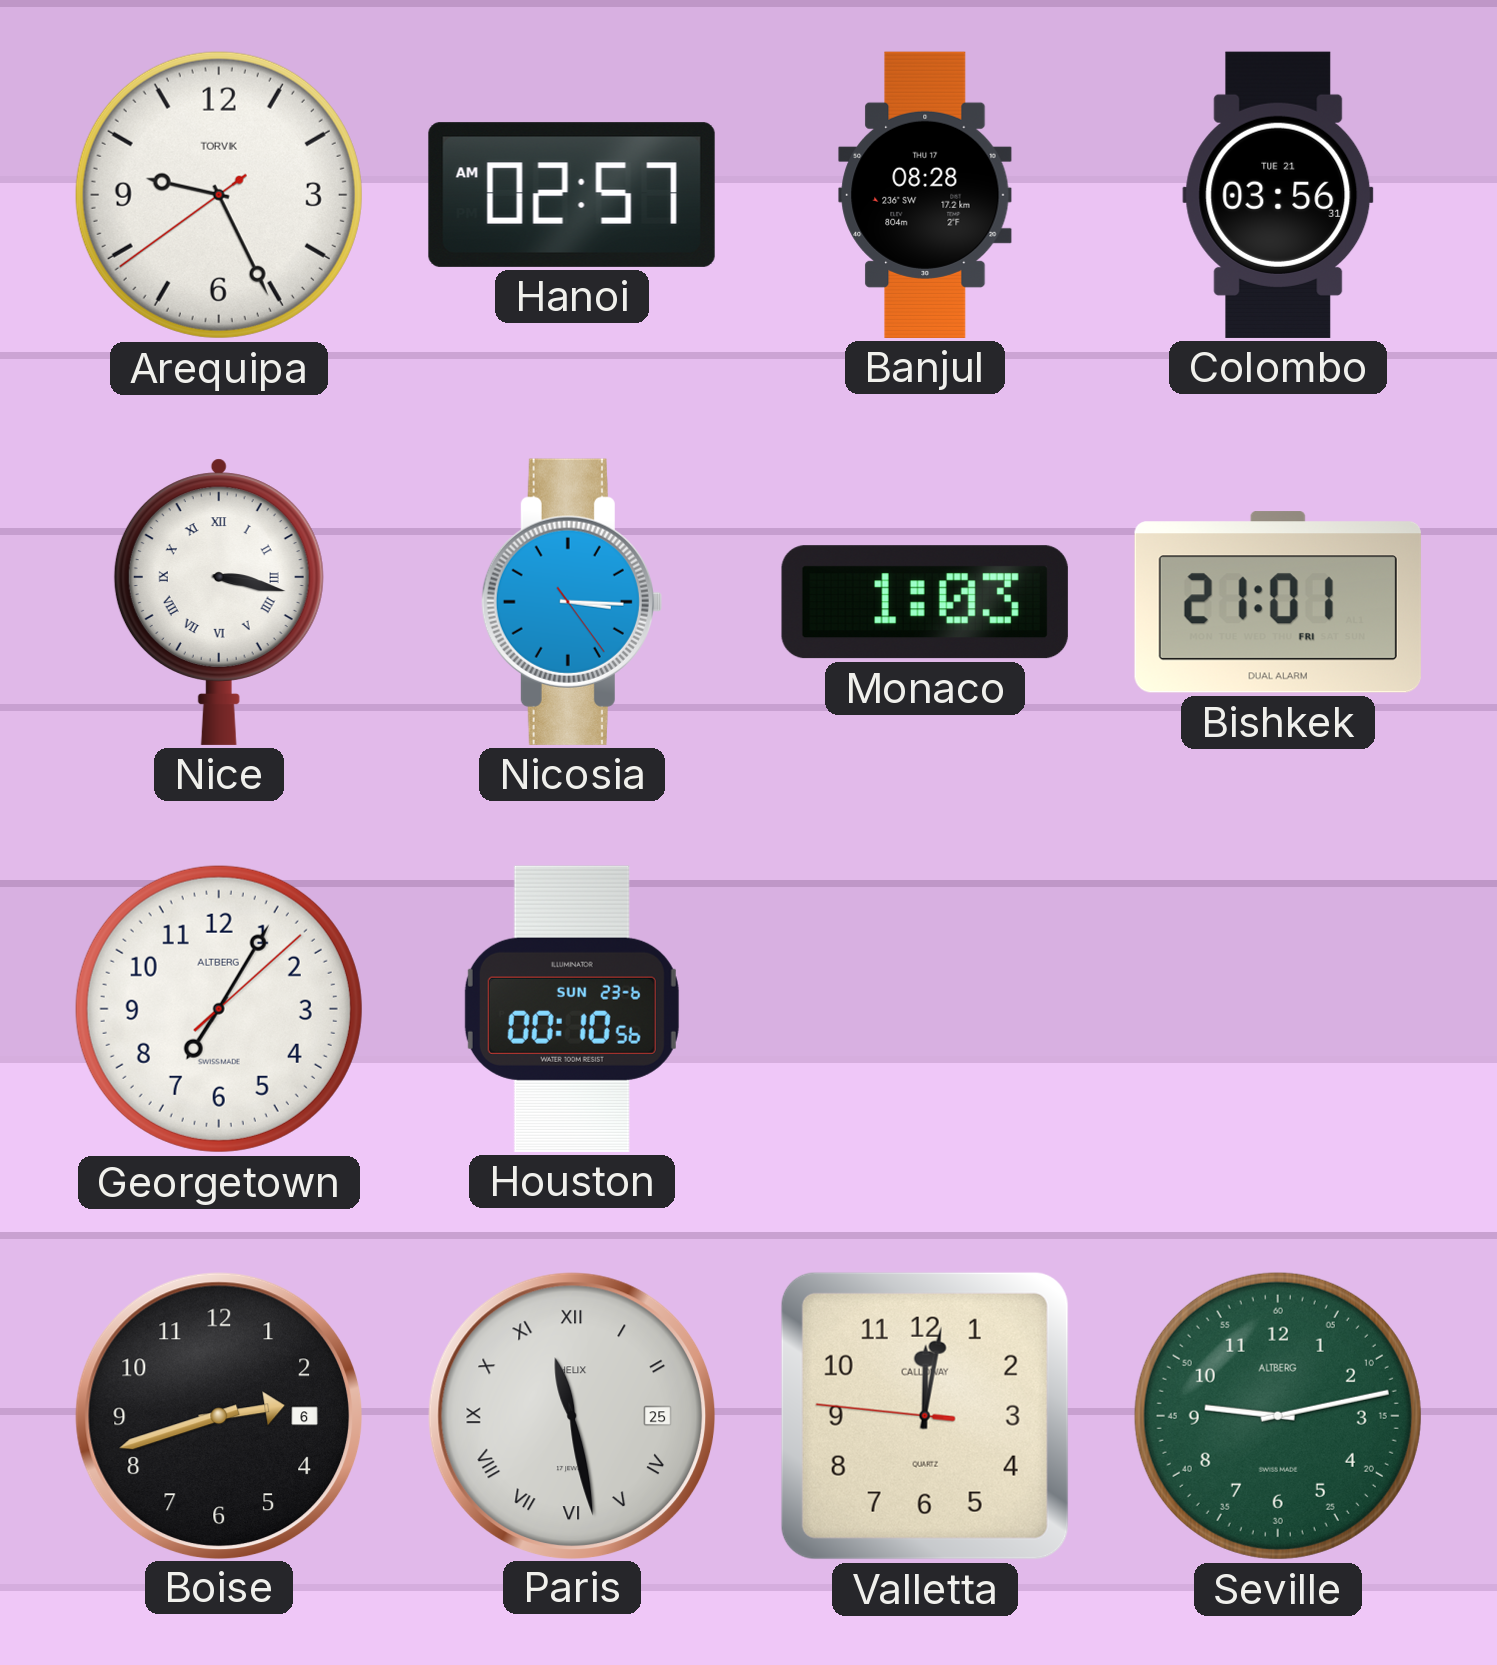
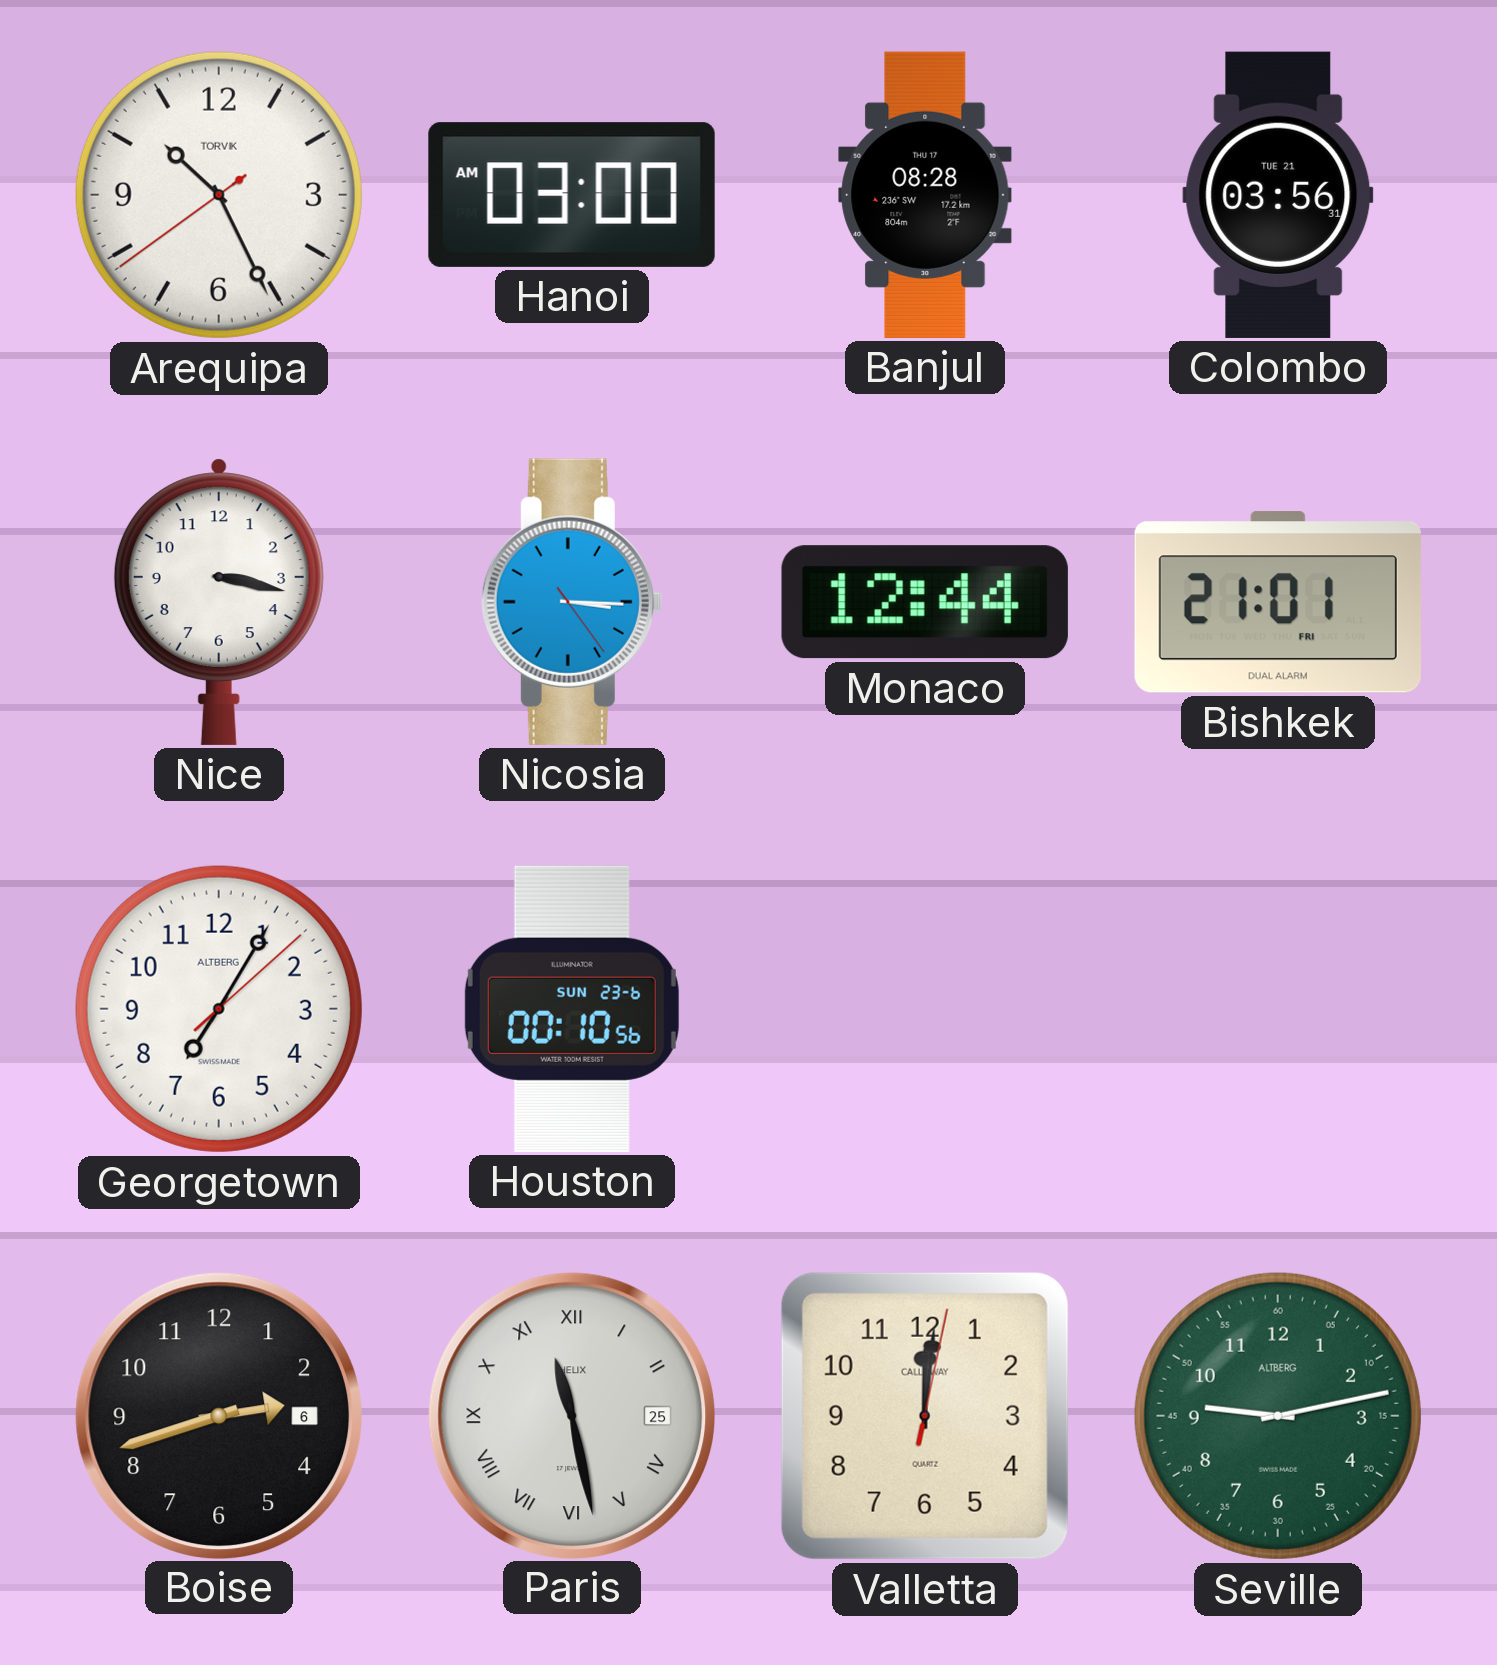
Arequipa: 9:25 -> 10:25
Hanoi: 02:57 -> 03:00
Nice numerals: Roman -> Arabic
Monaco: 1:03 -> 12:44
Valletta: 12:01:46 -> 12:01:02
